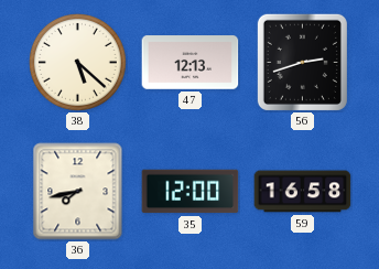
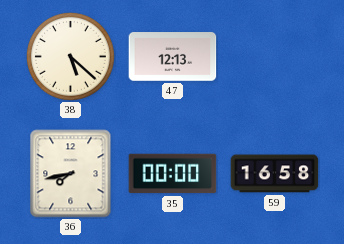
56: 2:42 -> none
35: 12:00 -> 00:00
